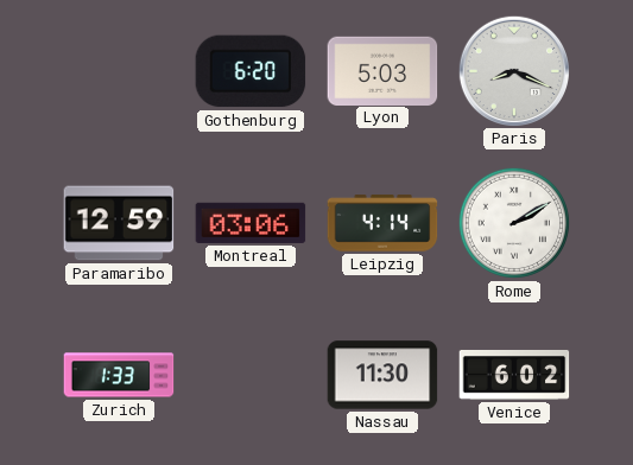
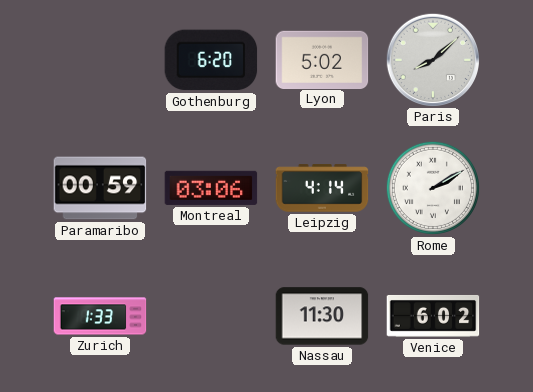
Lyon: 5:03 -> 5:02
Paris: 8:19 -> 8:08
Paramaribo: 12:59 -> 00:59
